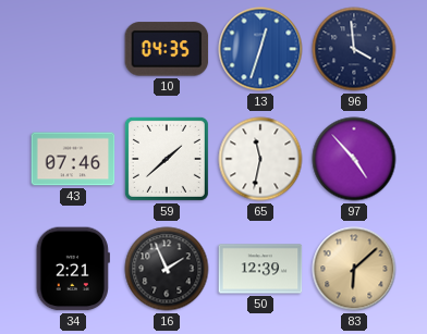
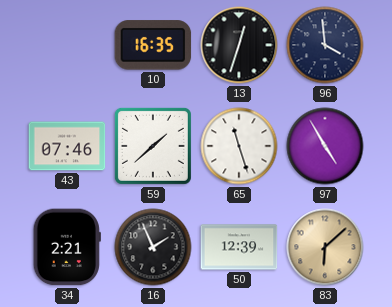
10: 04:35 -> 16:35
13 dial: blue -> black
65: 11:32 -> 11:27
97: 4:53 -> 4:55
